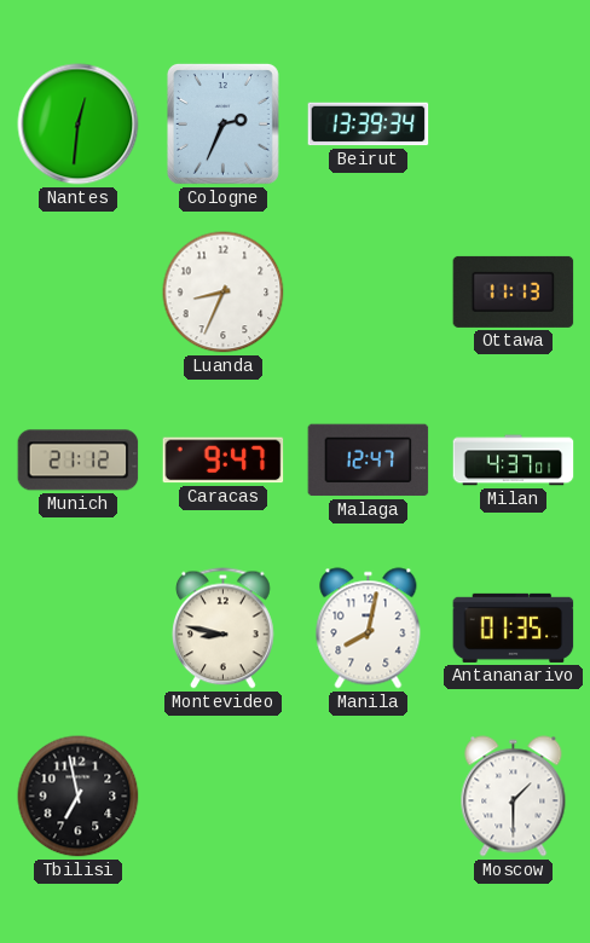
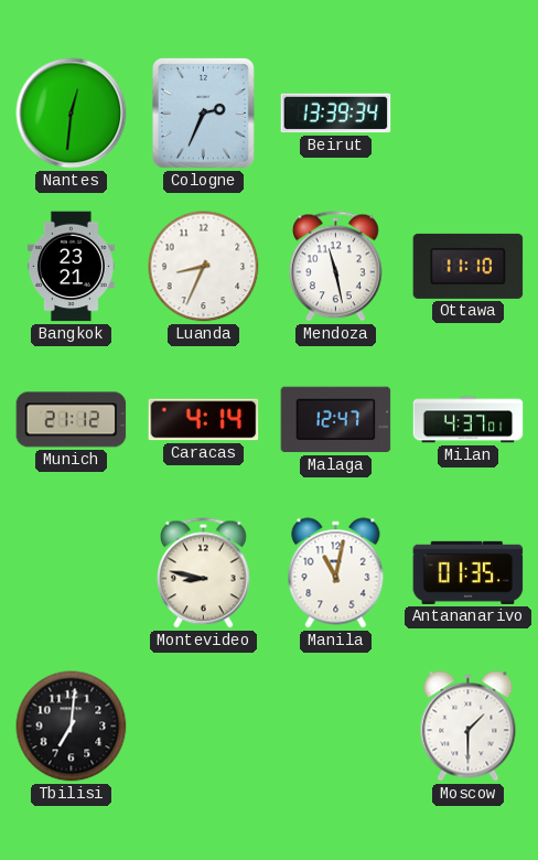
Bangkok: none -> 23:21
Mendoza: none -> 11:28
Ottawa: 11:13 -> 11:10
Caracas: 9:47 -> 4:14
Manila: 8:02 -> 11:02
Tbilisi: 6:58 -> 7:01
